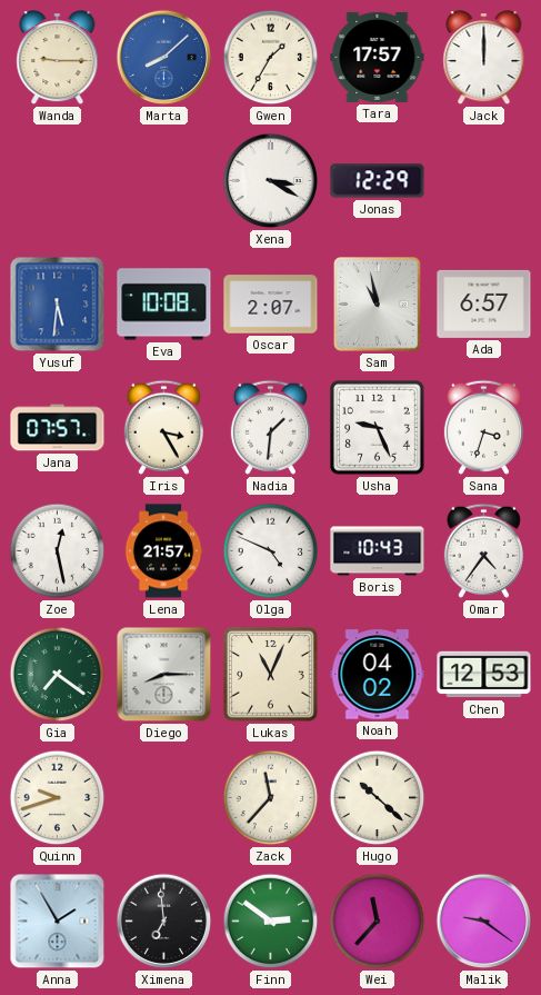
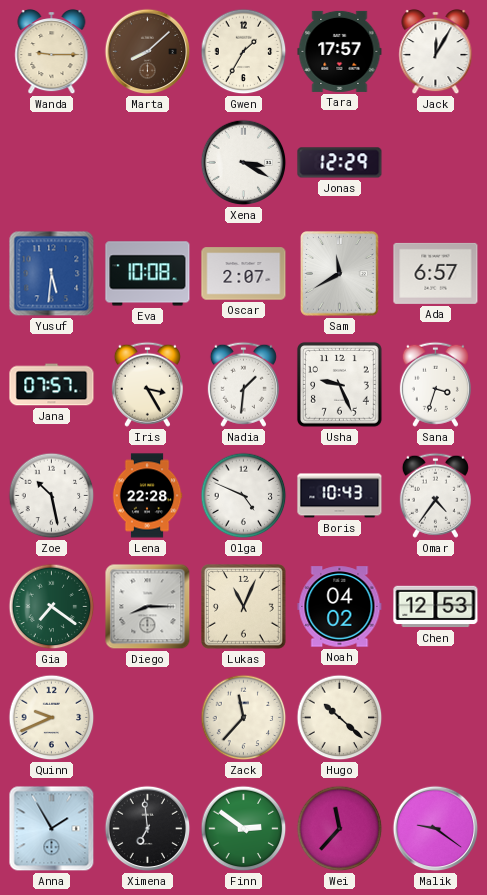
Marta dial: blue -> brown
Jack: 12:00 -> 12:05
Sam: 10:58 -> 11:40
Zoe: 12:28 -> 10:28
Lena: 21:57 -> 22:28
Quinn: 9:42 -> 9:41
